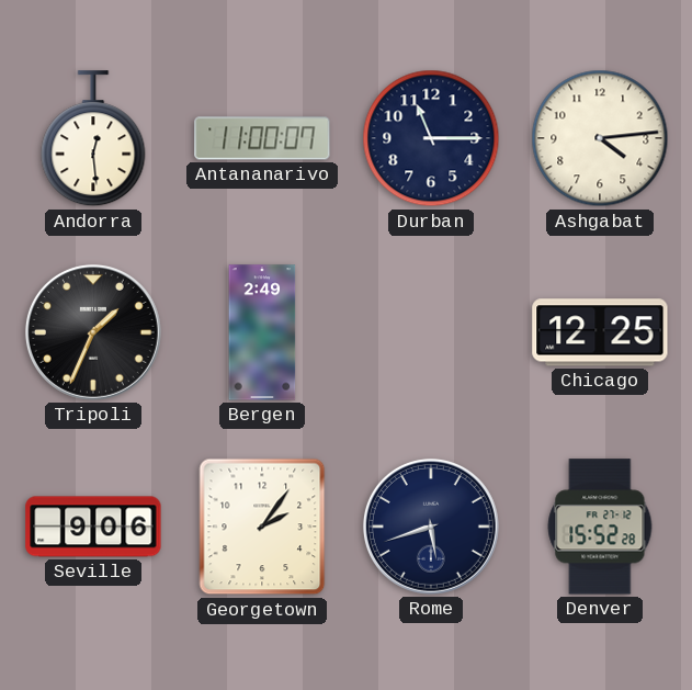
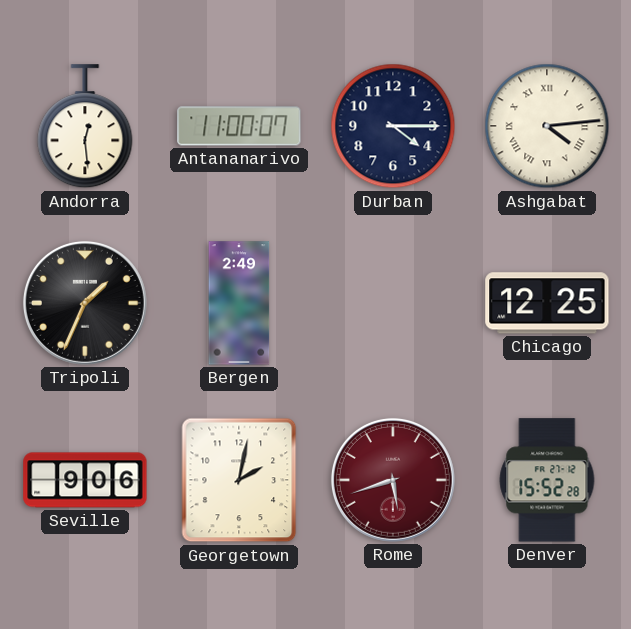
Durban: 11:15 -> 4:15
Ashgabat numerals: Arabic -> Roman
Georgetown: 2:06 -> 2:02
Rome dial: navy -> burgundy
